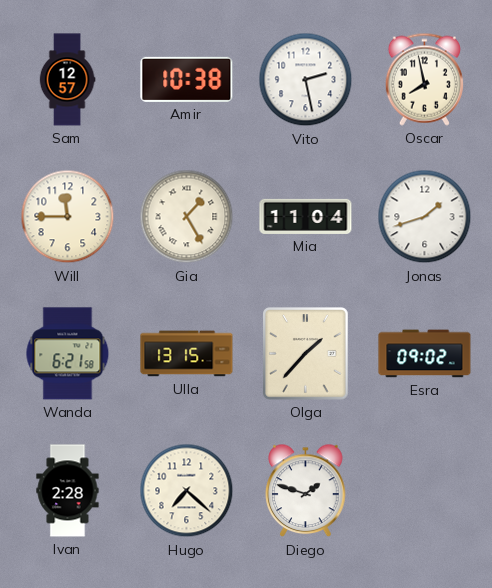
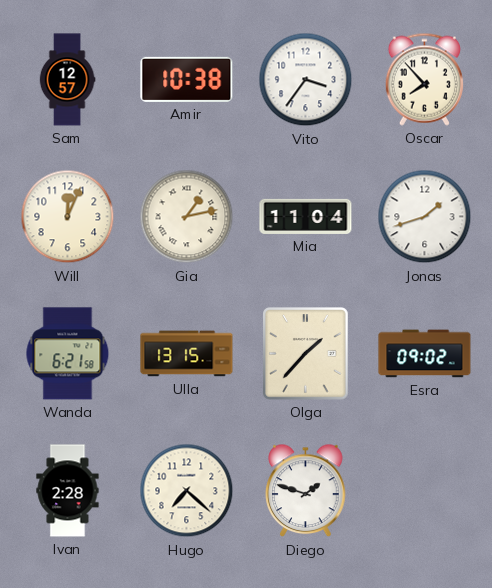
Vito: 2:28 -> 3:36
Oscar: 7:58 -> 7:53
Will: 11:45 -> 12:04
Gia: 1:25 -> 1:13
